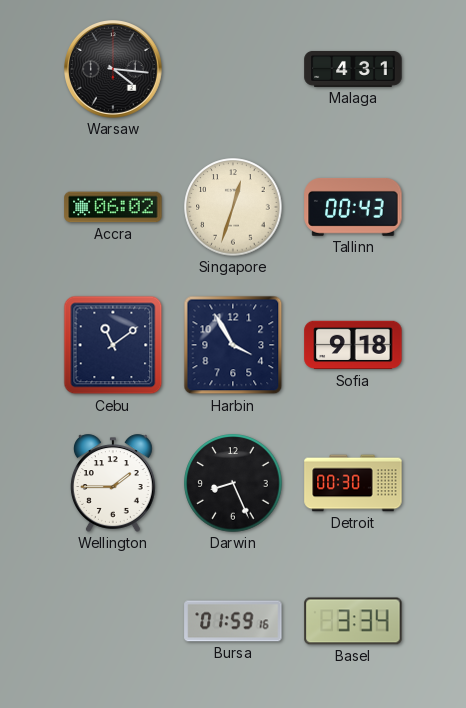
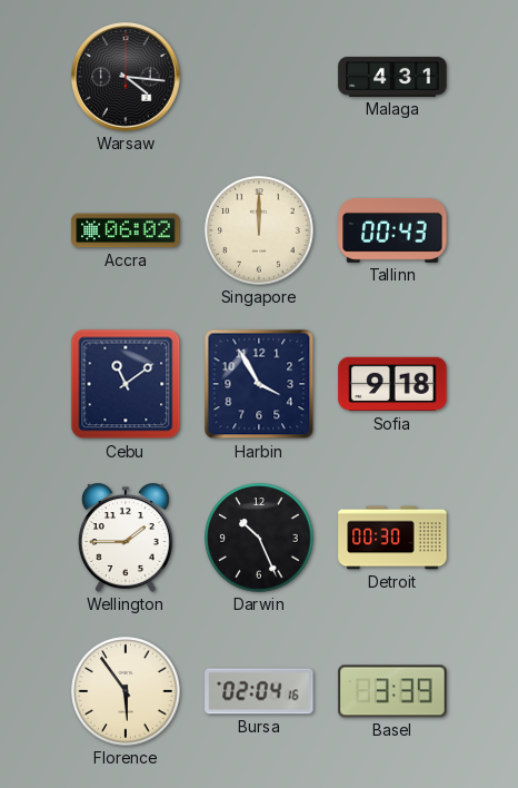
Singapore: 12:33 -> 12:00
Darwin: 8:26 -> 10:26
Florence: none -> 5:54
Bursa: 01:59 -> 02:04
Basel: 3:34 -> 3:39
